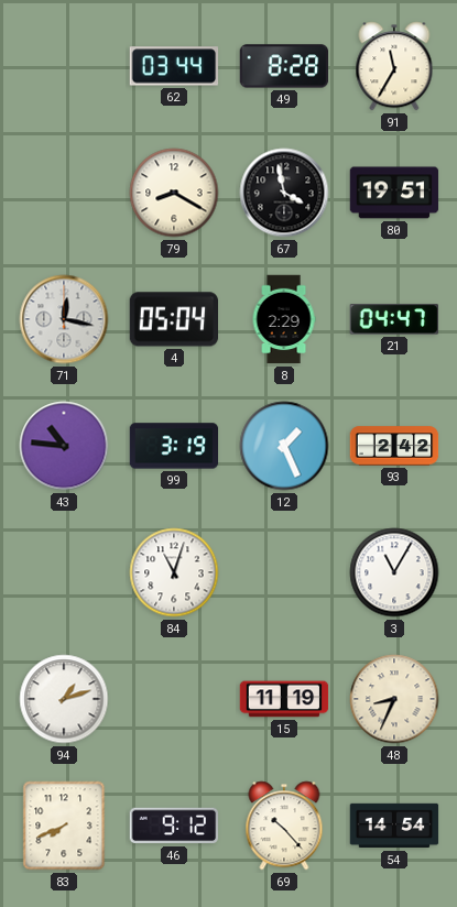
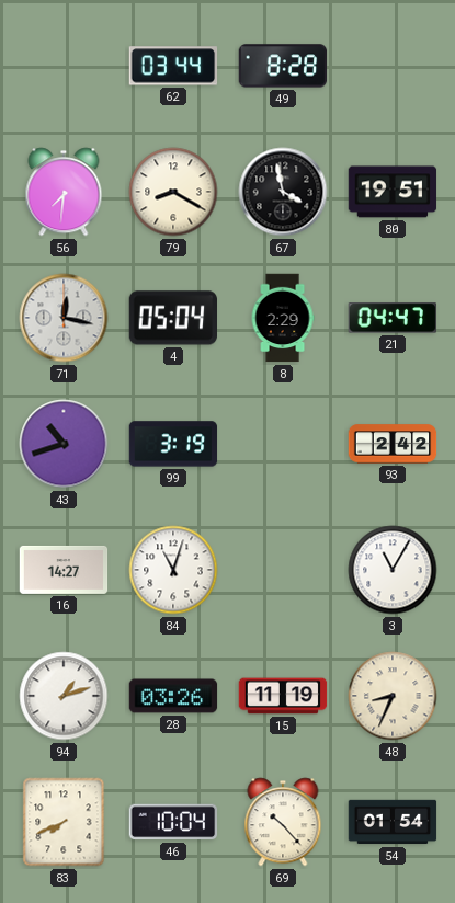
91: 11:35 -> none
56: none -> 7:31
43: 10:46 -> 10:42
12: 1:26 -> none
16: none -> 14:27
28: none -> 03:26
46: 9:12 -> 10:04
54: 14:54 -> 01:54
